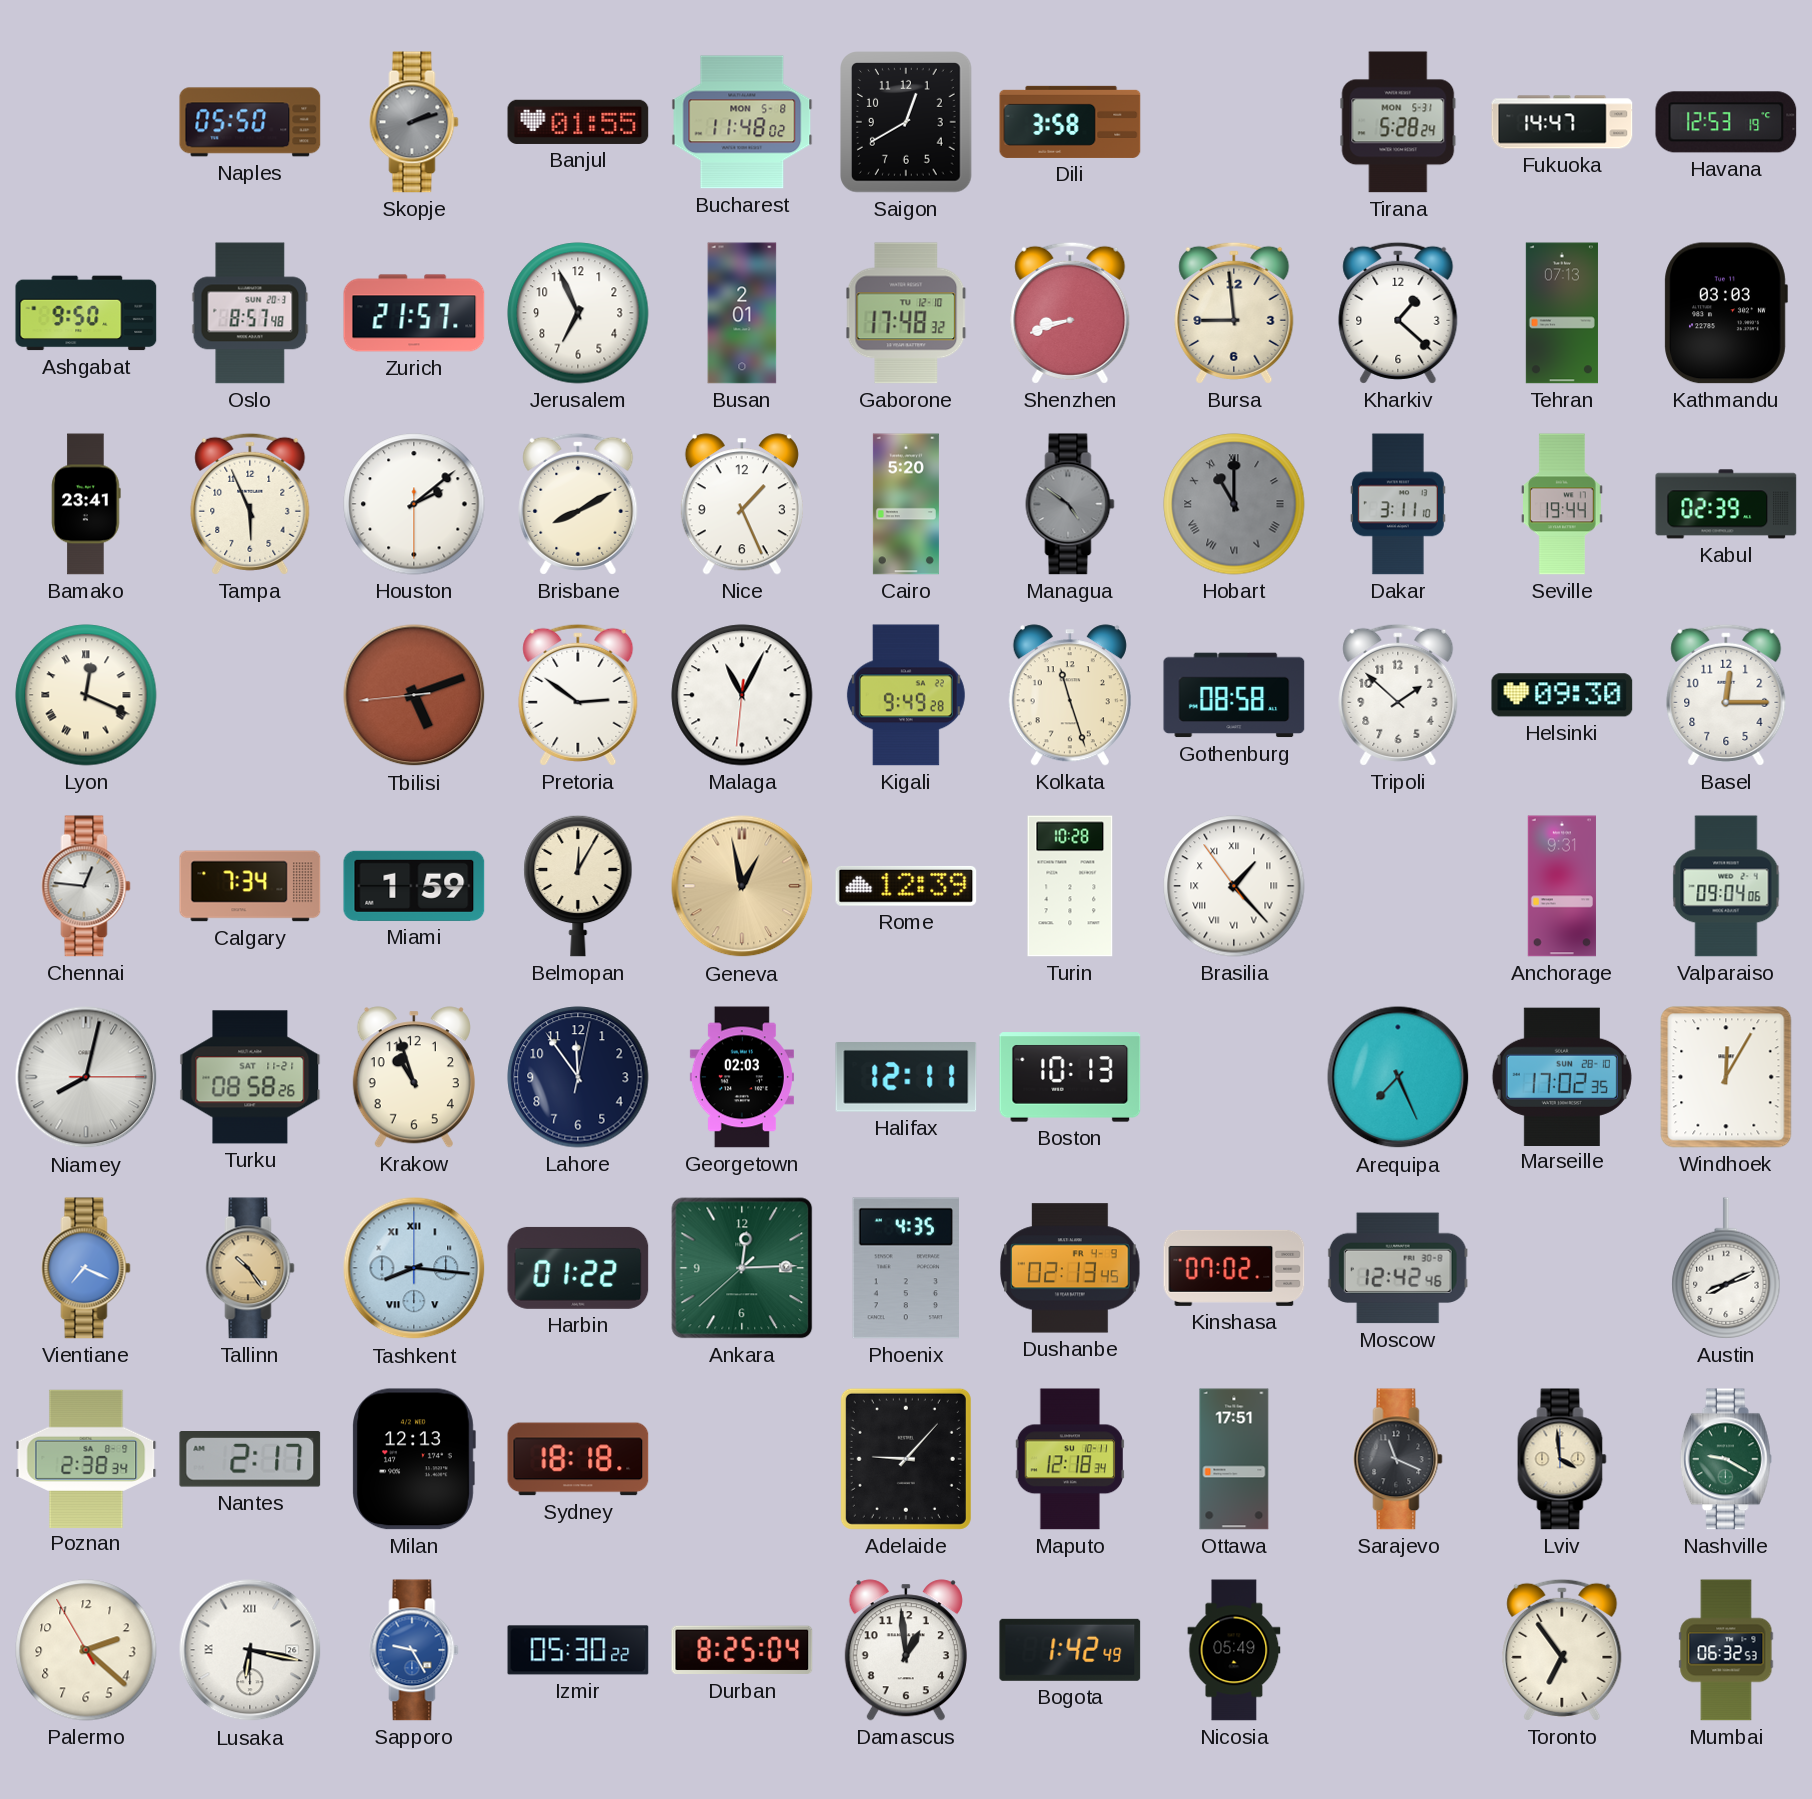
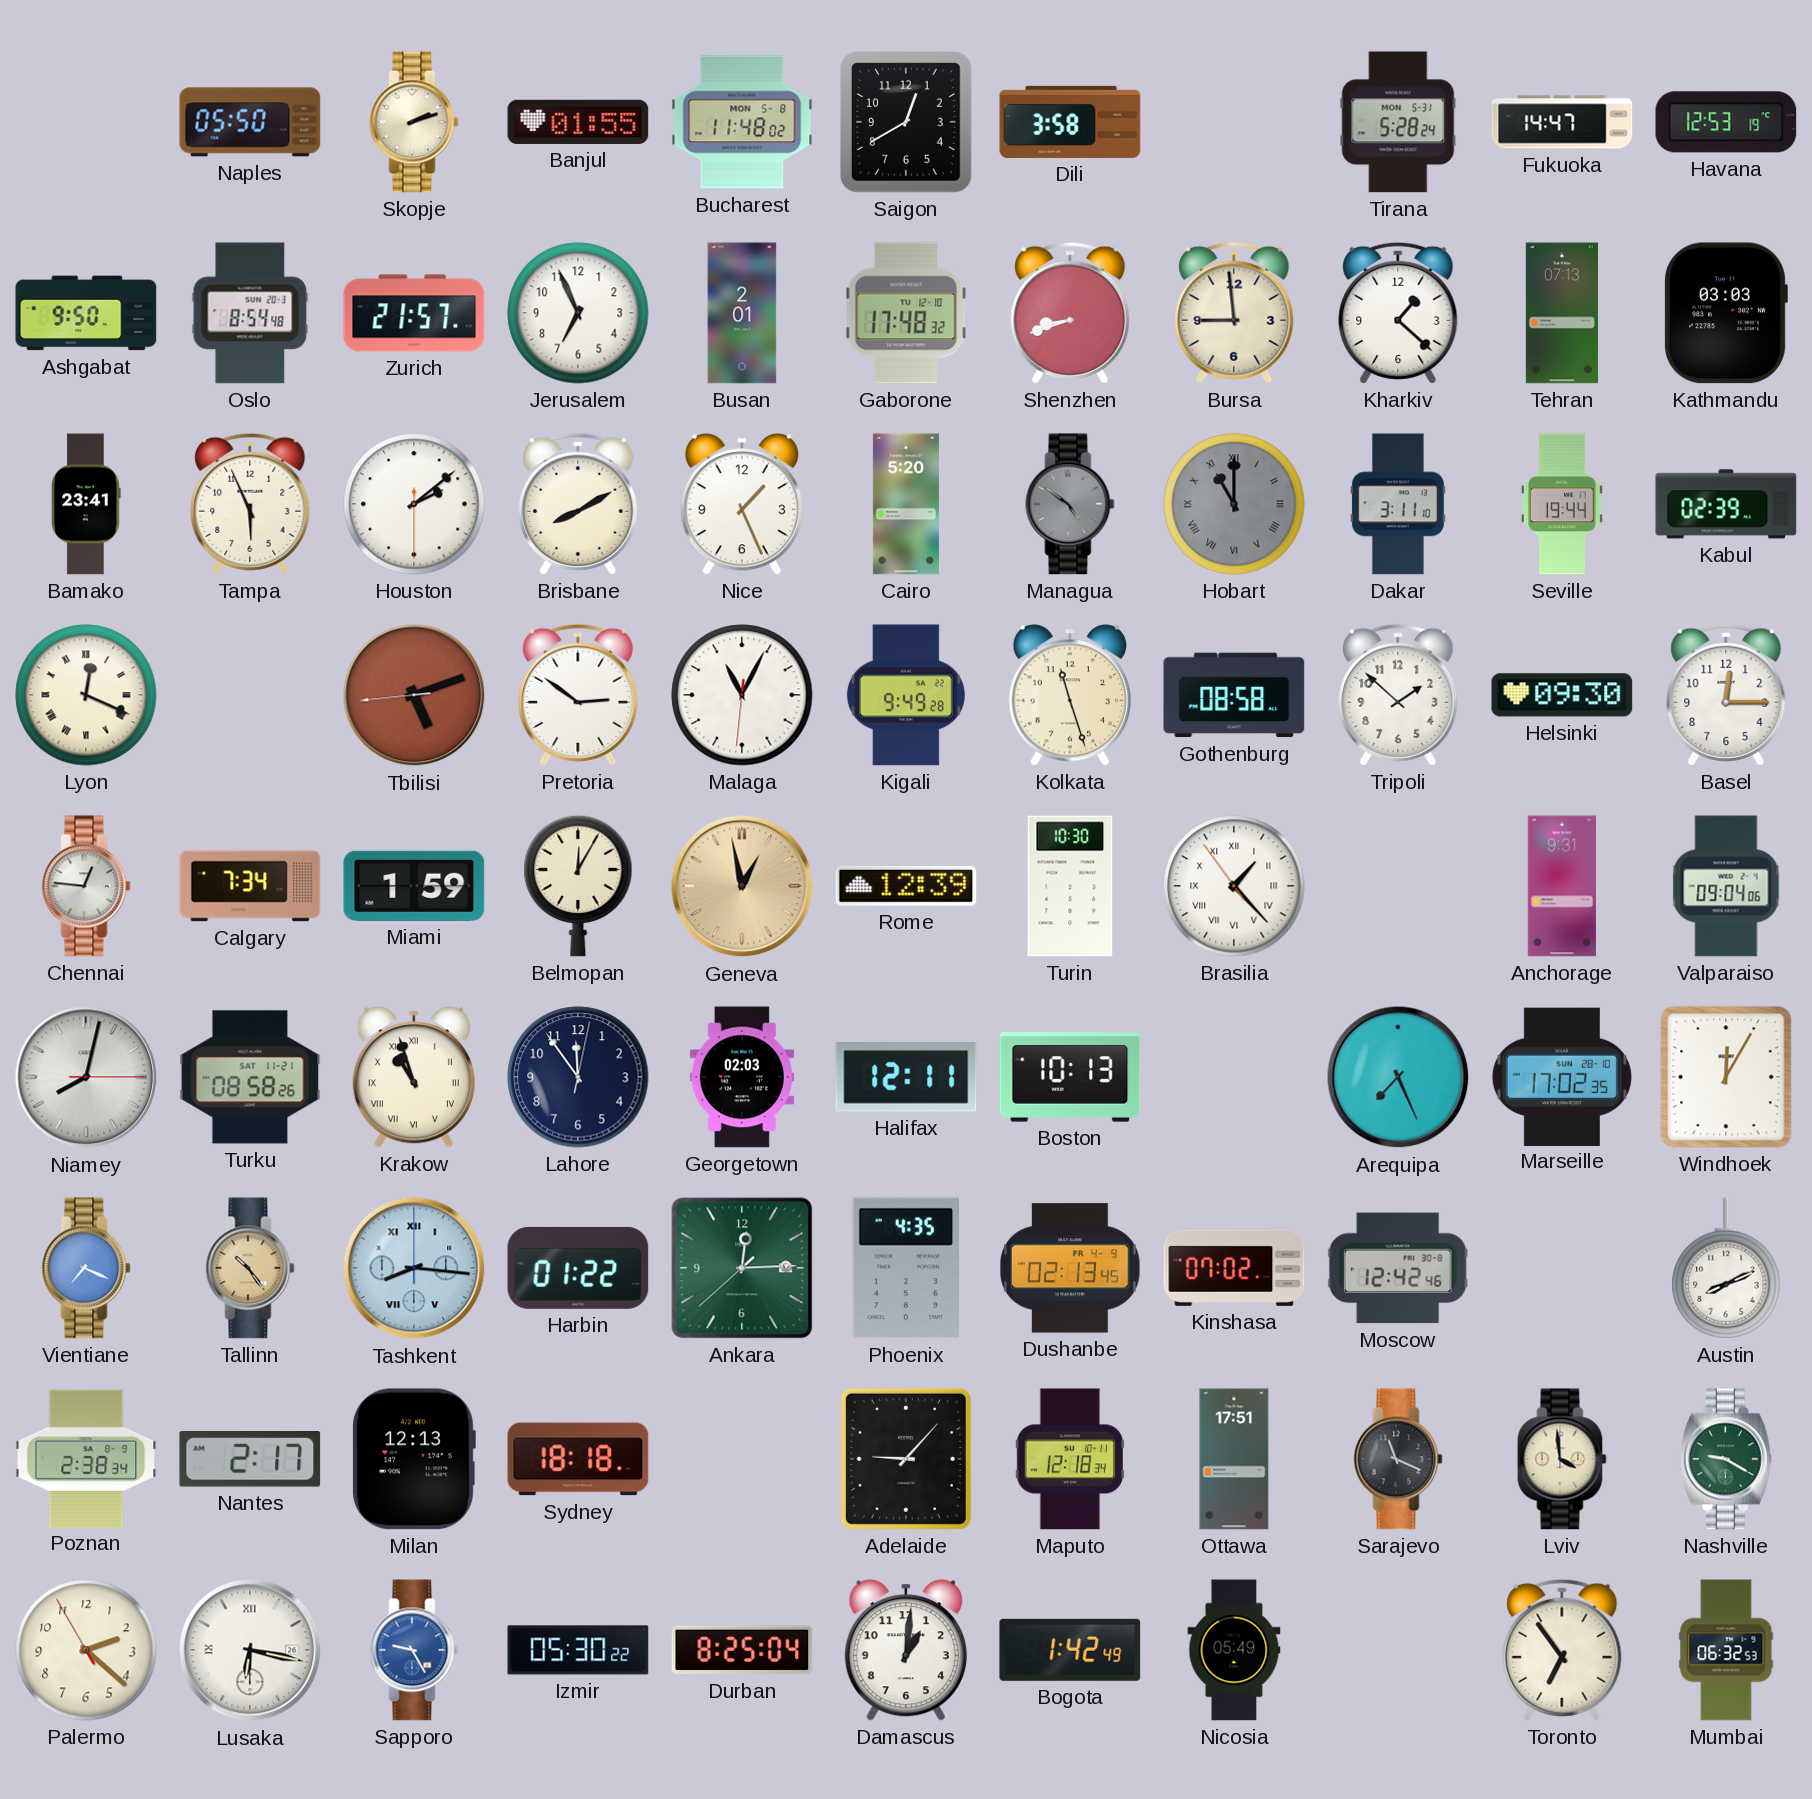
Skopje dial: grey -> cream
Oslo: 8:57 -> 8:54
Turin: 10:28 -> 10:30
Krakow numerals: Arabic -> Roman
Damascus: 12:59 -> 1:01
